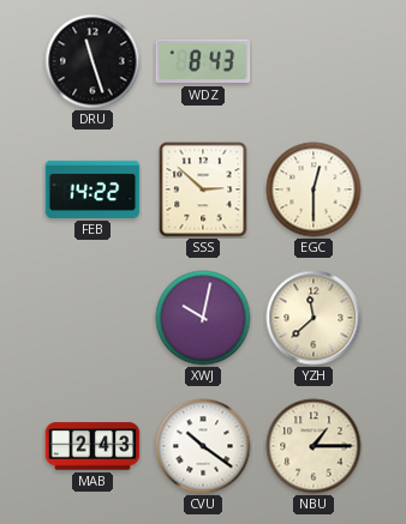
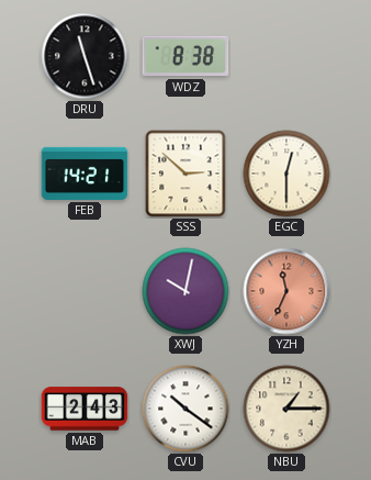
WDZ: 8:43 -> 8:38
FEB: 14:22 -> 14:21
YZH: 11:38 -> 11:34
YZH dial: cream -> salmon
